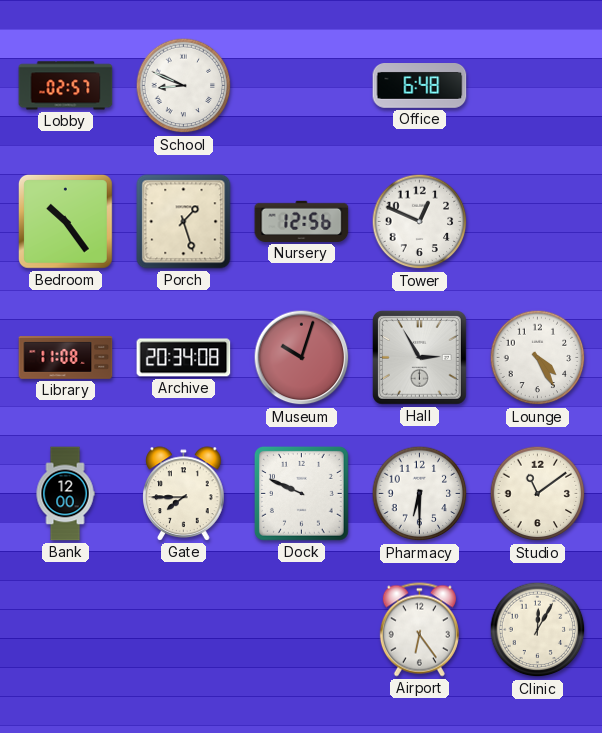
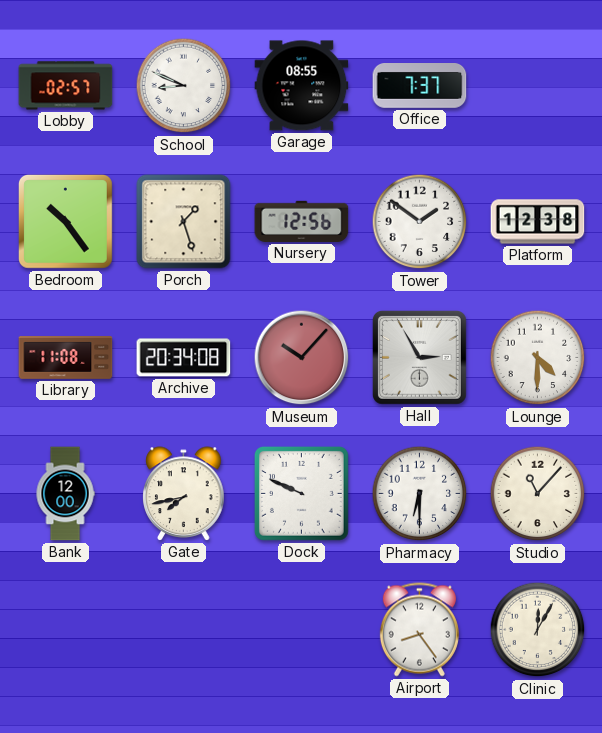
Garage: none -> 08:55
Office: 6:48 -> 7:37
Tower: 12:49 -> 1:51
Platform: none -> 12:38
Museum: 10:03 -> 10:07
Lounge: 4:25 -> 4:30
Gate: 7:45 -> 7:43
Studio: 11:09 -> 11:07
Airport: 6:24 -> 8:24
